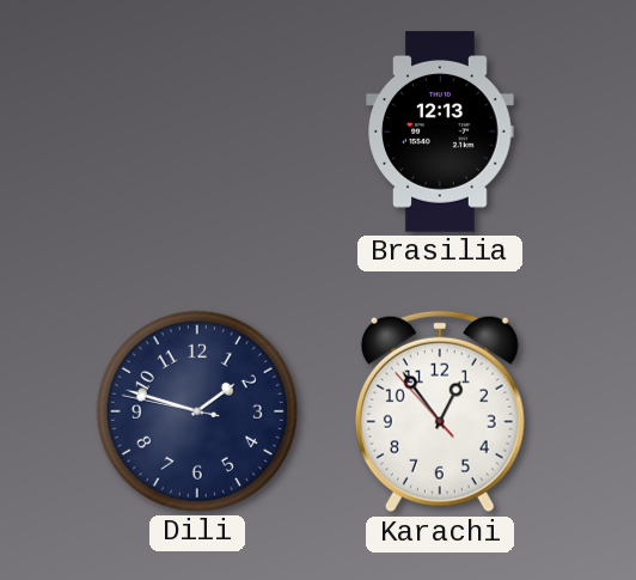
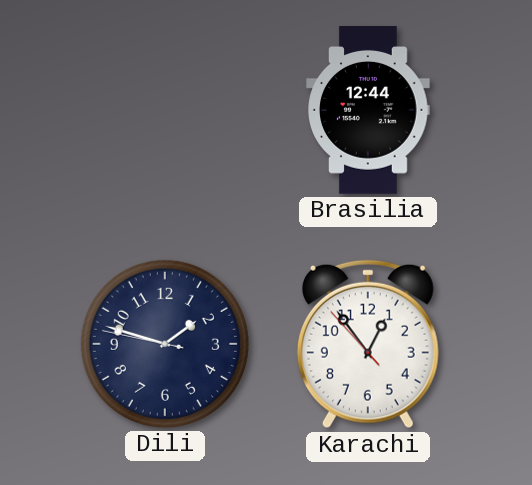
Brasilia: 12:13 -> 12:44
